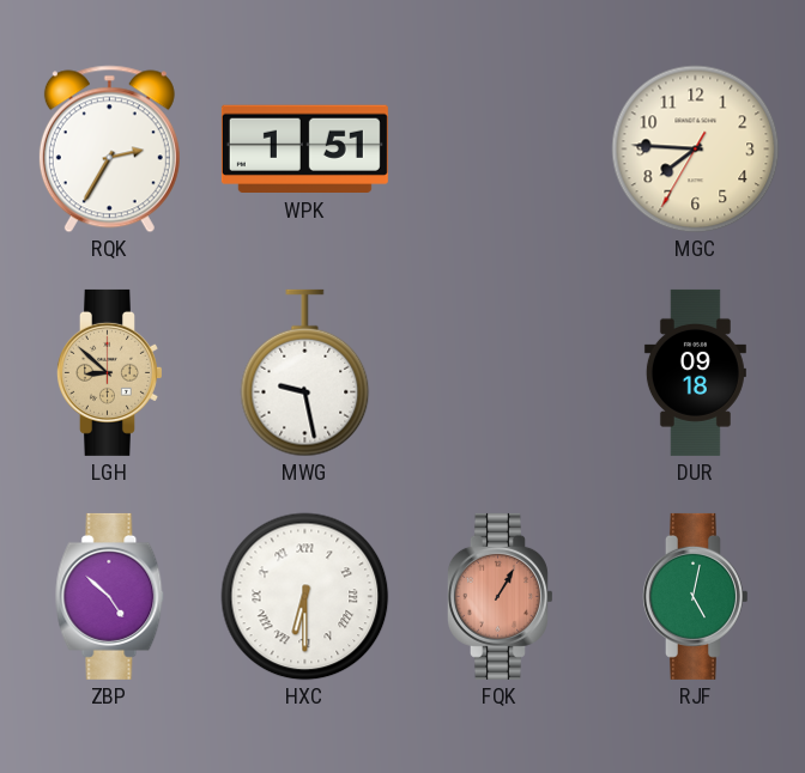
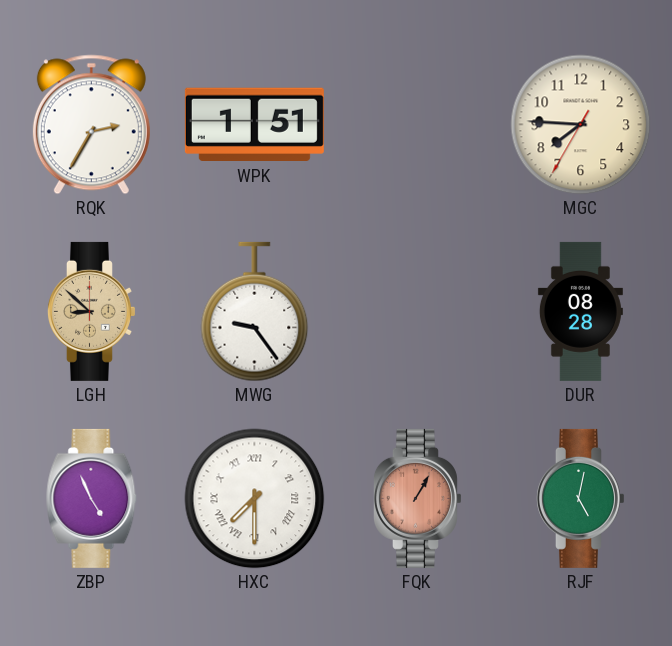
MWG: 9:28 -> 9:24
DUR: 09:18 -> 08:28
ZBP: 4:52 -> 4:56
HXC: 6:30 -> 7:30
